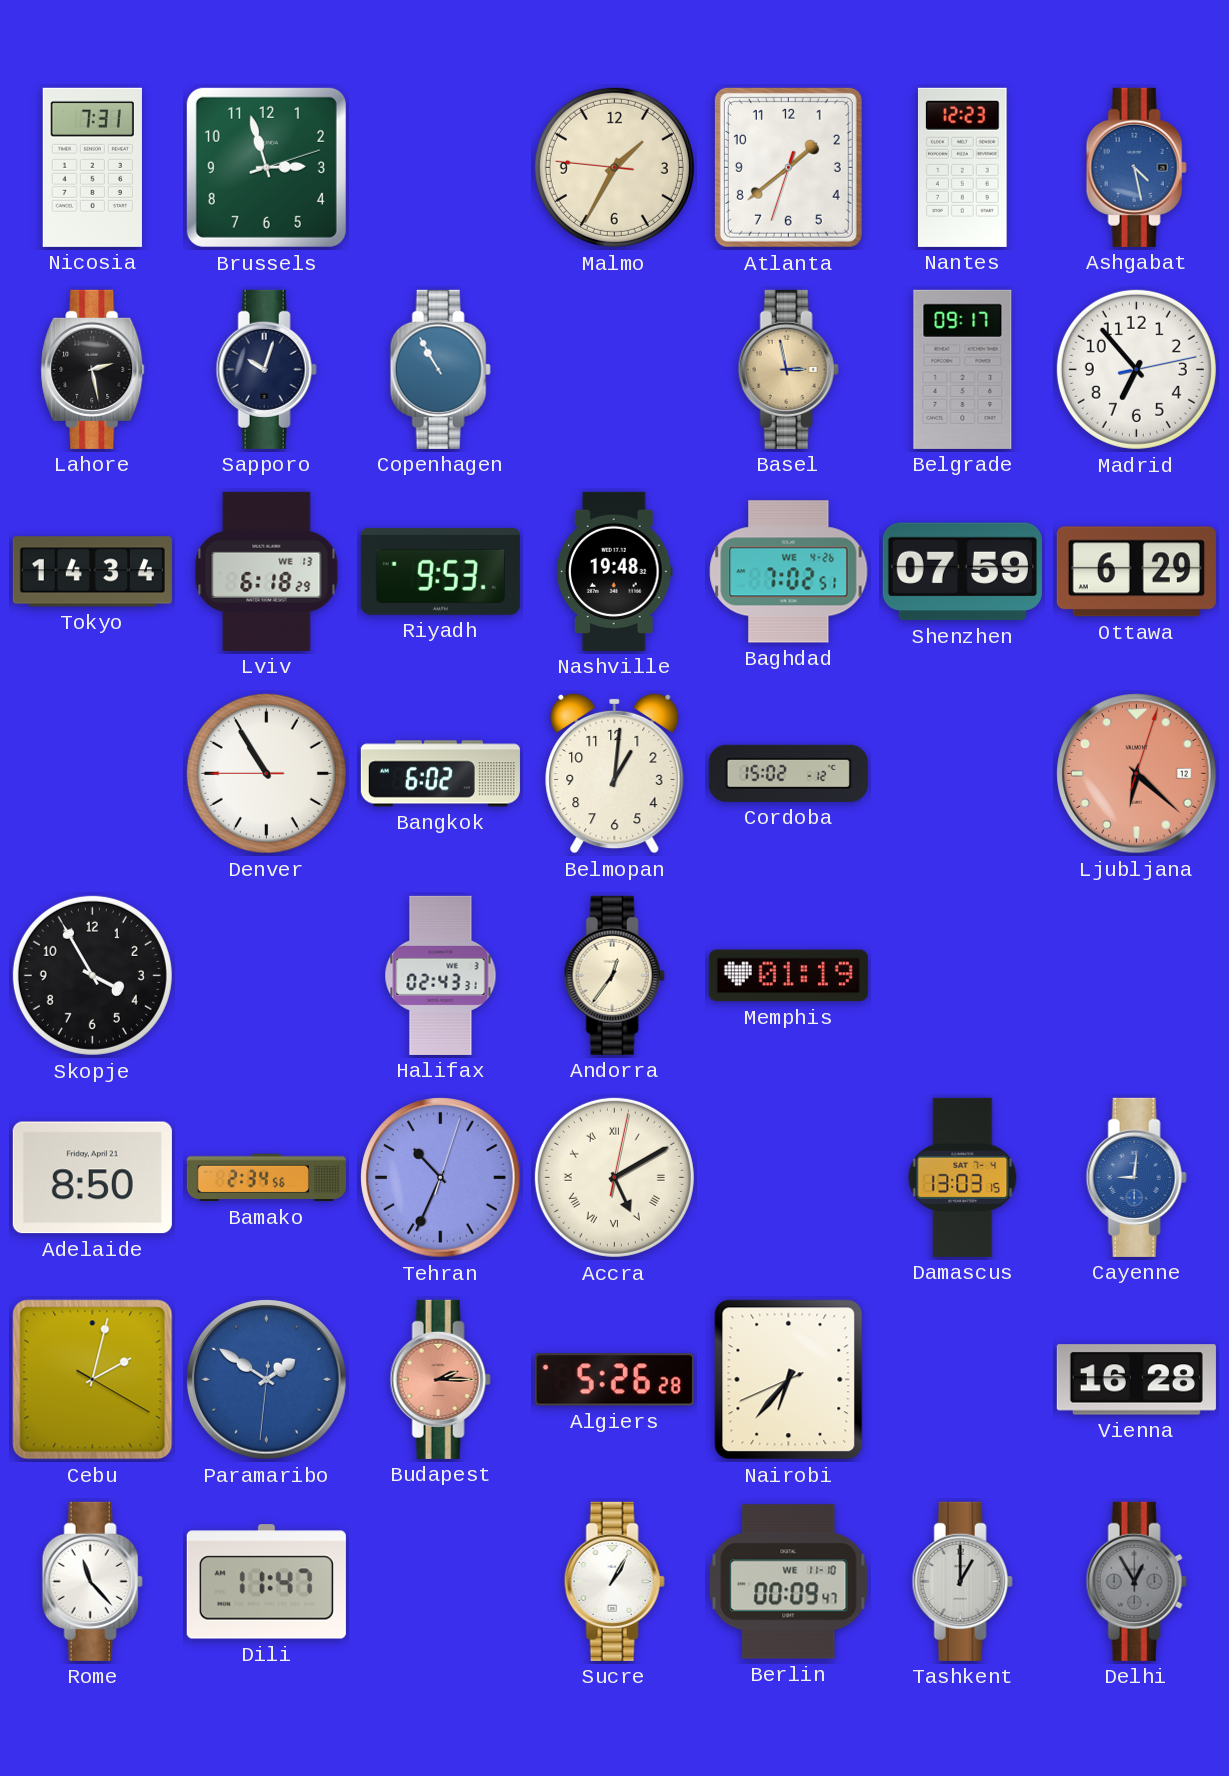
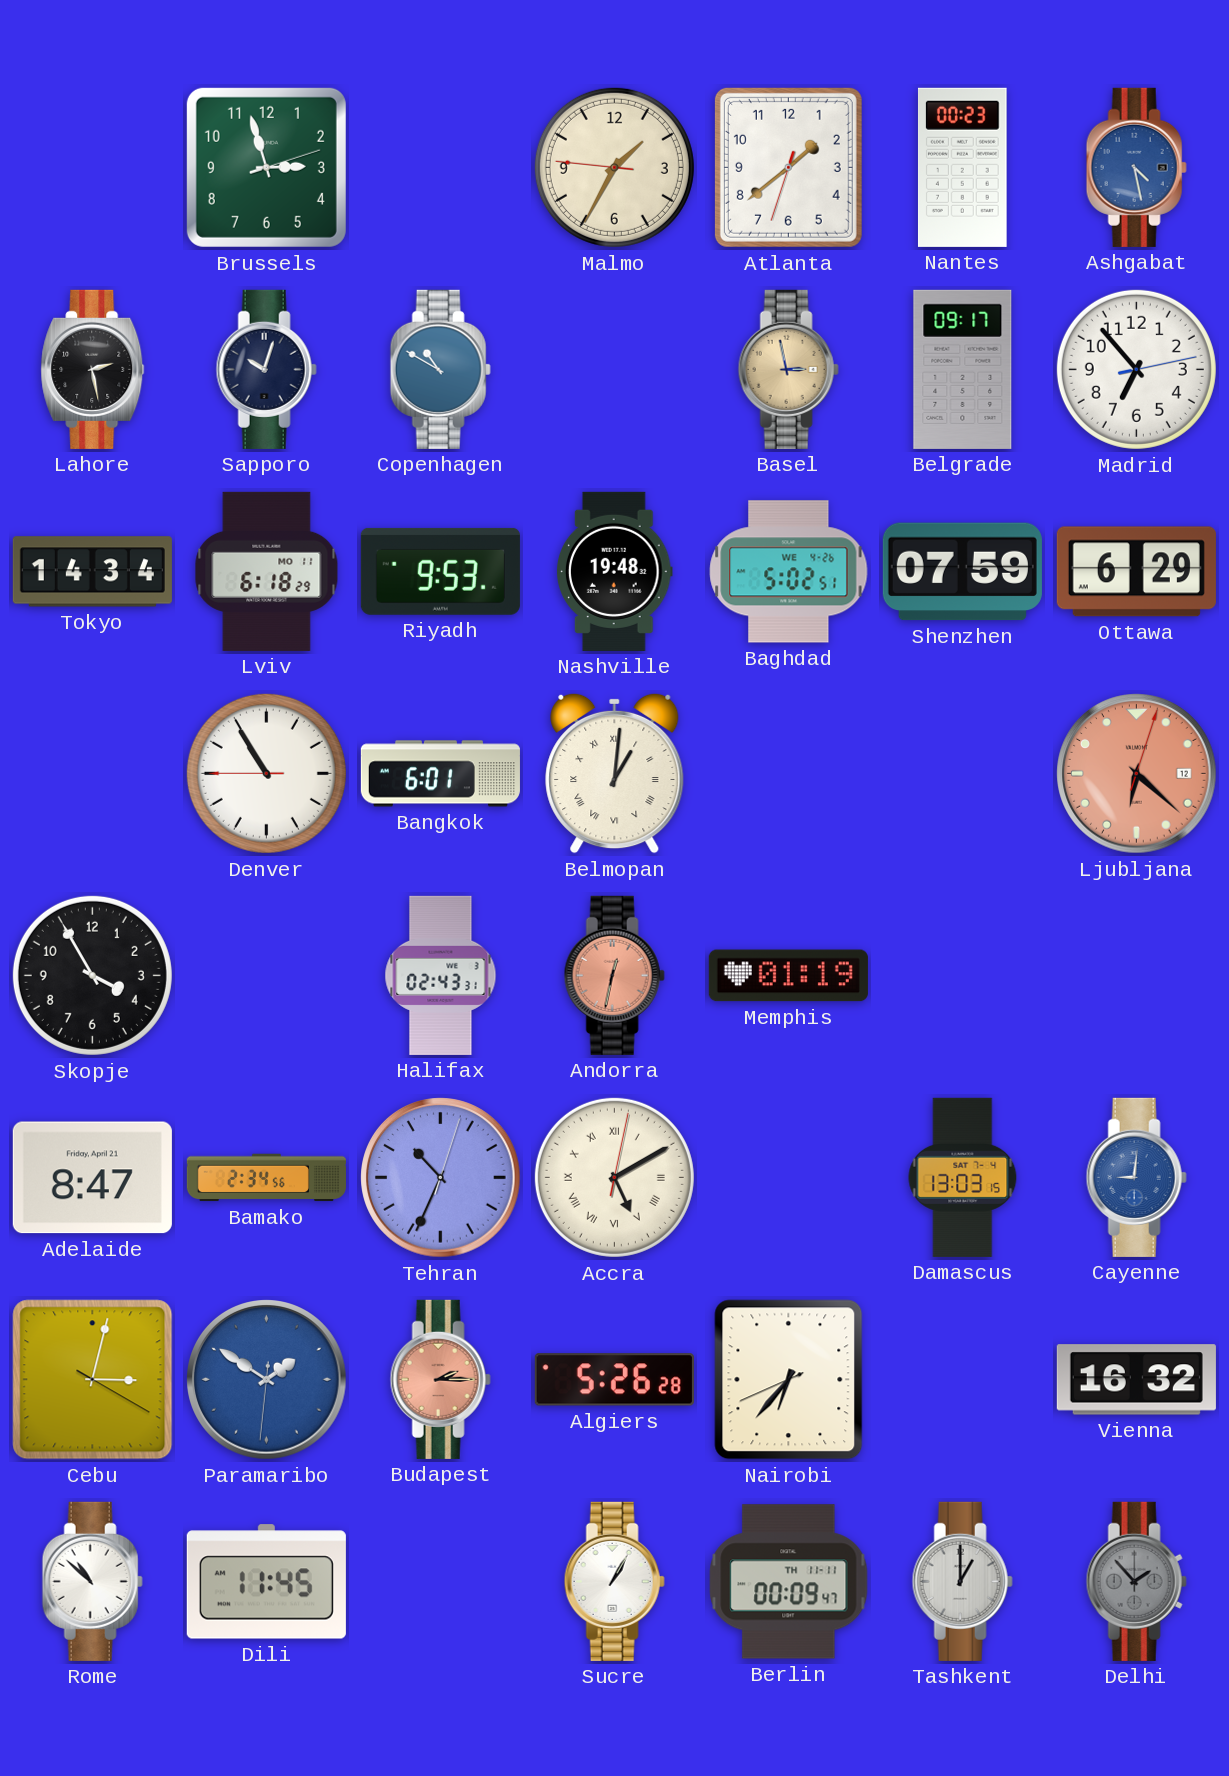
Nicosia: 7:31 -> none
Nantes: 12:23 -> 00:23
Copenhagen: 10:55 -> 10:50
Lviv date: WE 13 -> MO 11
Baghdad: 7:02 -> 5:02
Bangkok: 6:02 -> 6:01
Belmopan numerals: Arabic -> Roman
Cordoba: 15:02 -> none
Andorra: 12:36 -> 12:32
Andorra dial: cream -> salmon
Adelaide: 8:50 -> 8:47
Cebu: 2:02 -> 3:02
Vienna: 16:28 -> 16:32
Rome: 11:23 -> 10:52
Dili: 11:47 -> 11:45
Berlin date: WE 11-10 -> TH 11-11
Delhi: 12:55 -> 1:53
